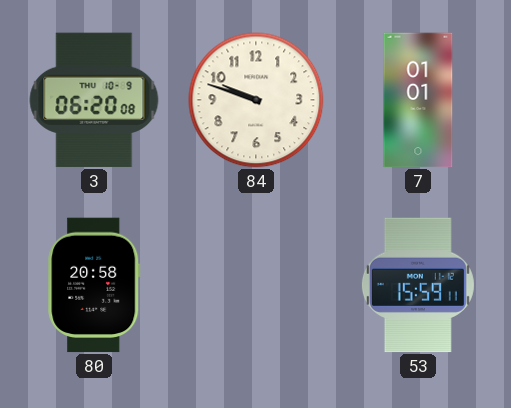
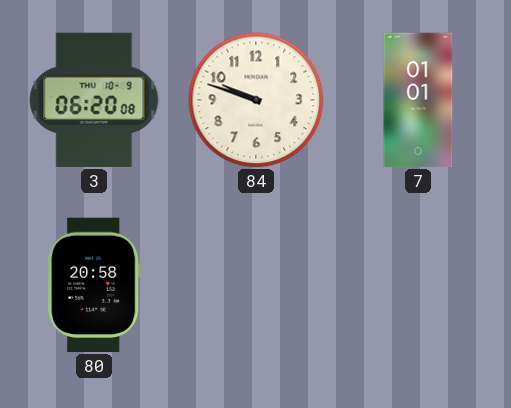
53: 15:59 -> none
